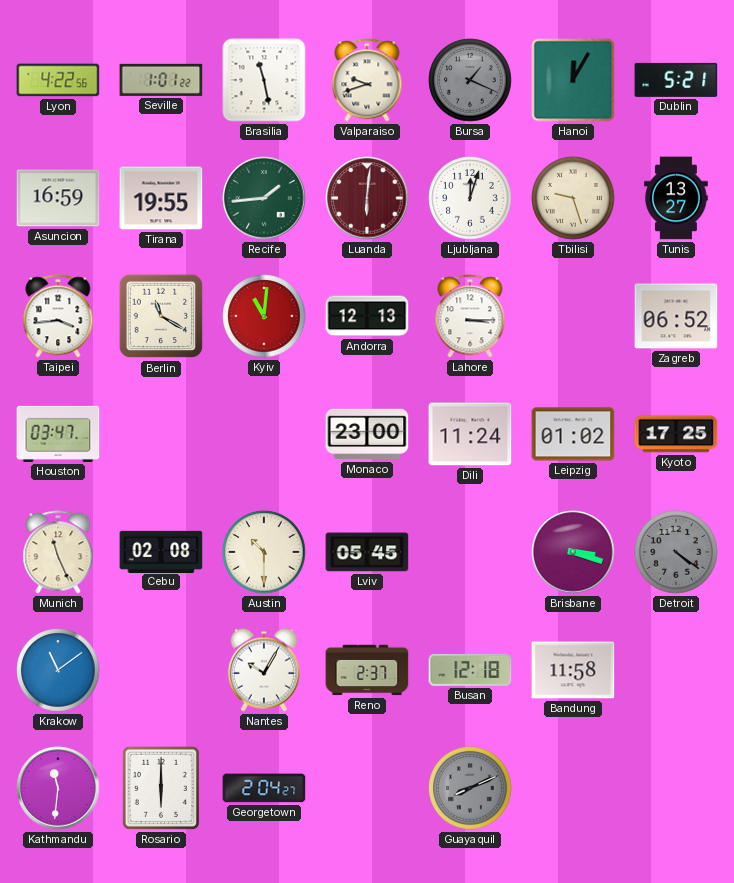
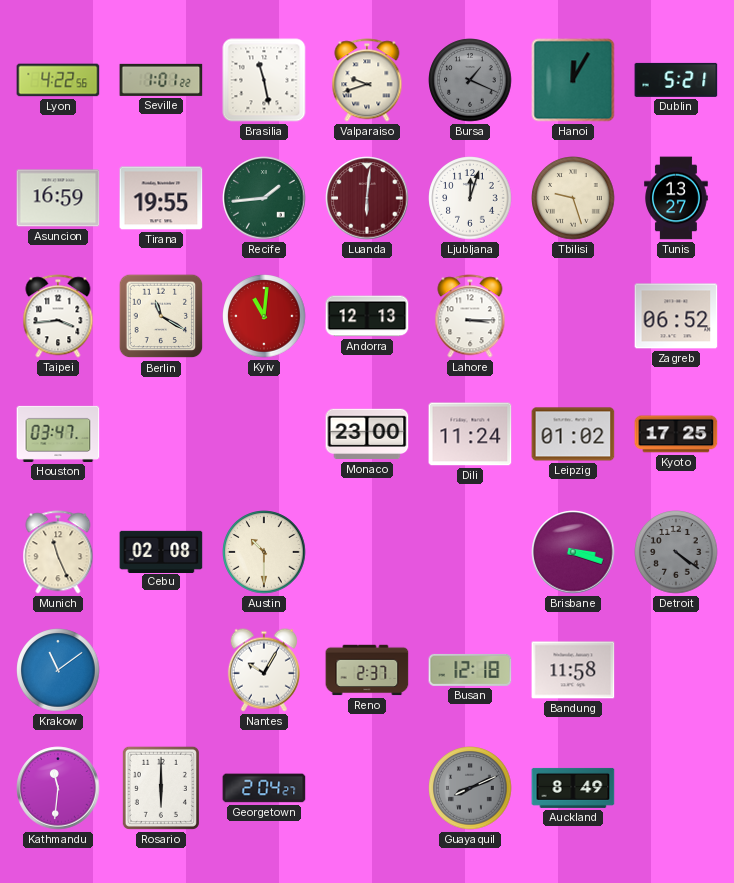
Lviv: 05:45 -> none
Auckland: none -> 8:49
